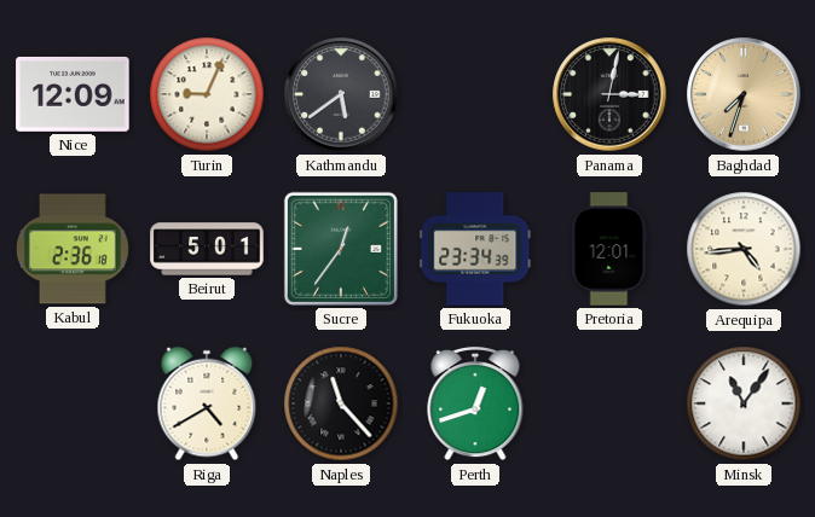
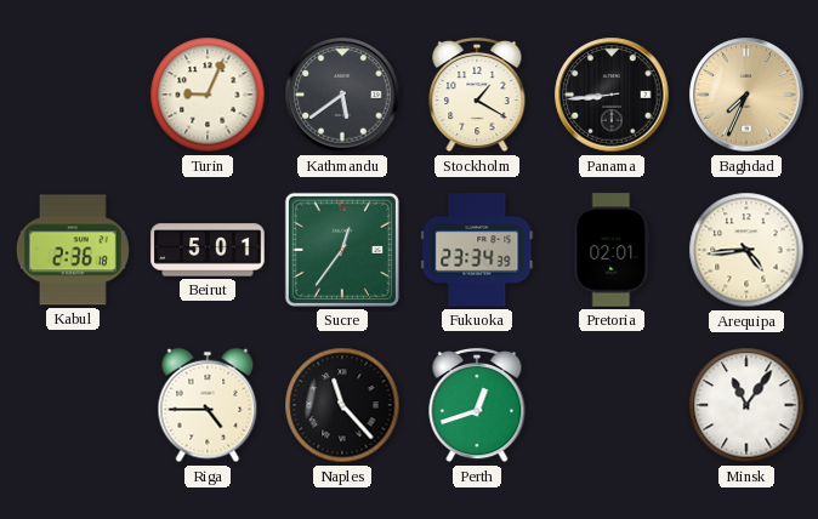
Nice: 12:09 -> none
Stockholm: none -> 1:20
Panama: 3:02 -> 8:44
Baghdad: 7:33 -> 7:34
Pretoria: 12:01 -> 02:01
Riga: 4:40 -> 4:45
